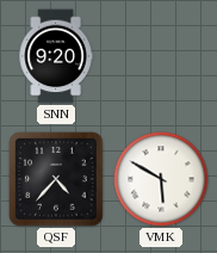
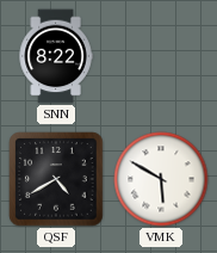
SNN: 9:20 -> 8:22
QSF: 4:37 -> 4:40
